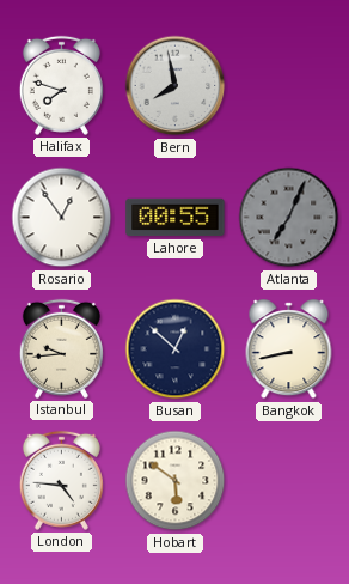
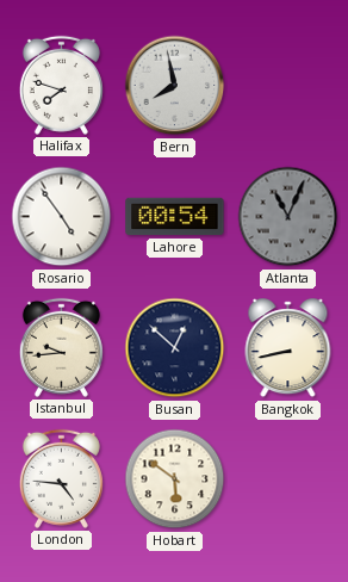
Rosario: 12:54 -> 4:54
Lahore: 00:55 -> 00:54
Atlanta: 7:04 -> 11:04
